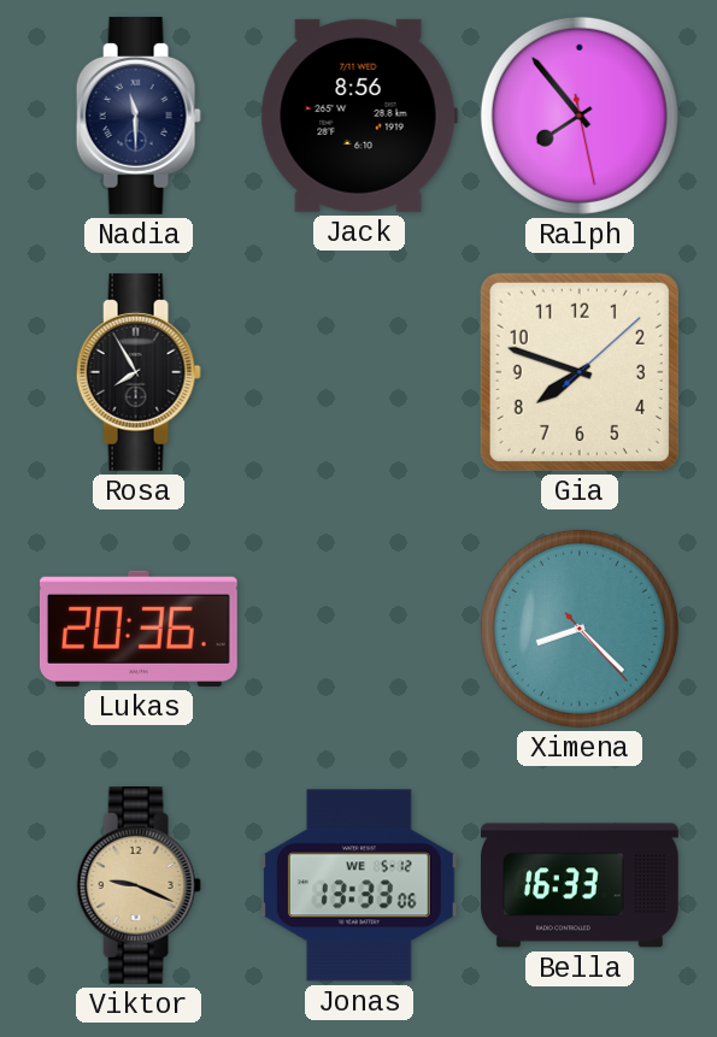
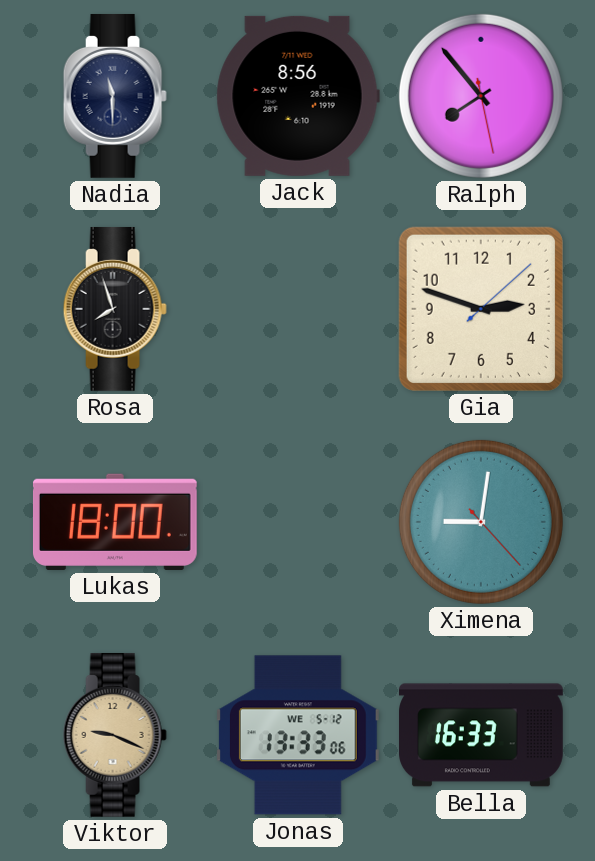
Rosa: 7:55 -> 7:57
Gia: 7:48 -> 2:48
Lukas: 20:36 -> 18:00
Ximena: 8:22 -> 9:01
